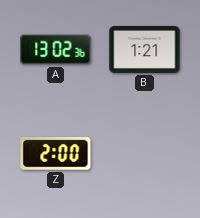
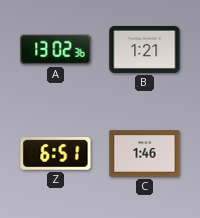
Z: 2:00 -> 6:51
C: none -> 1:46
